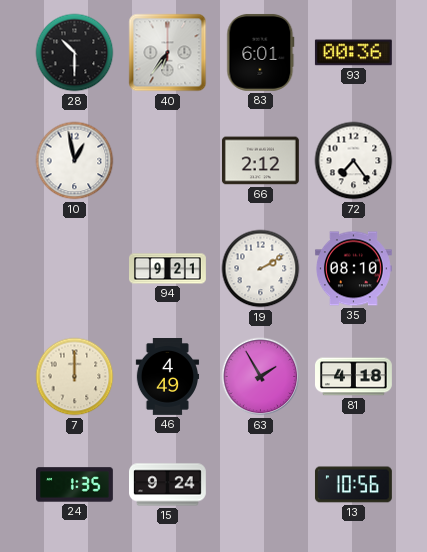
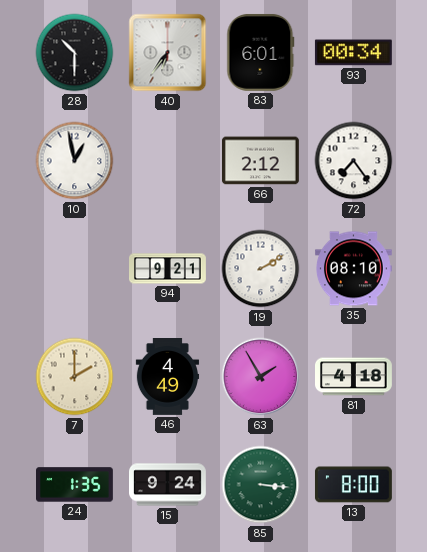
93: 00:36 -> 00:34
7: 12:00 -> 2:00
85: none -> 3:16
13: 10:56 -> 8:00
